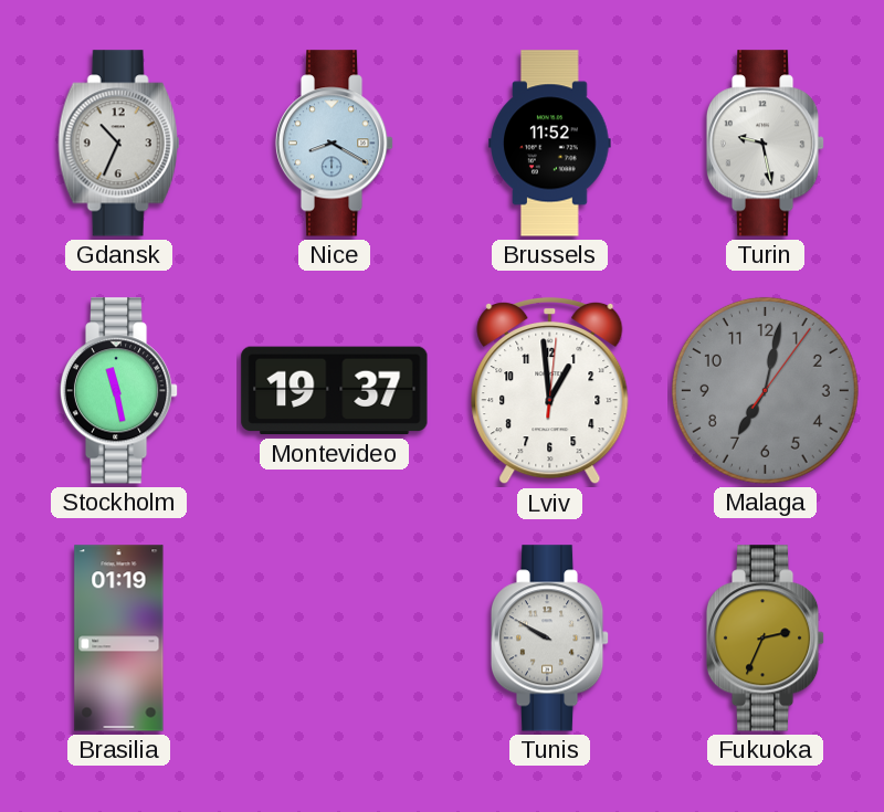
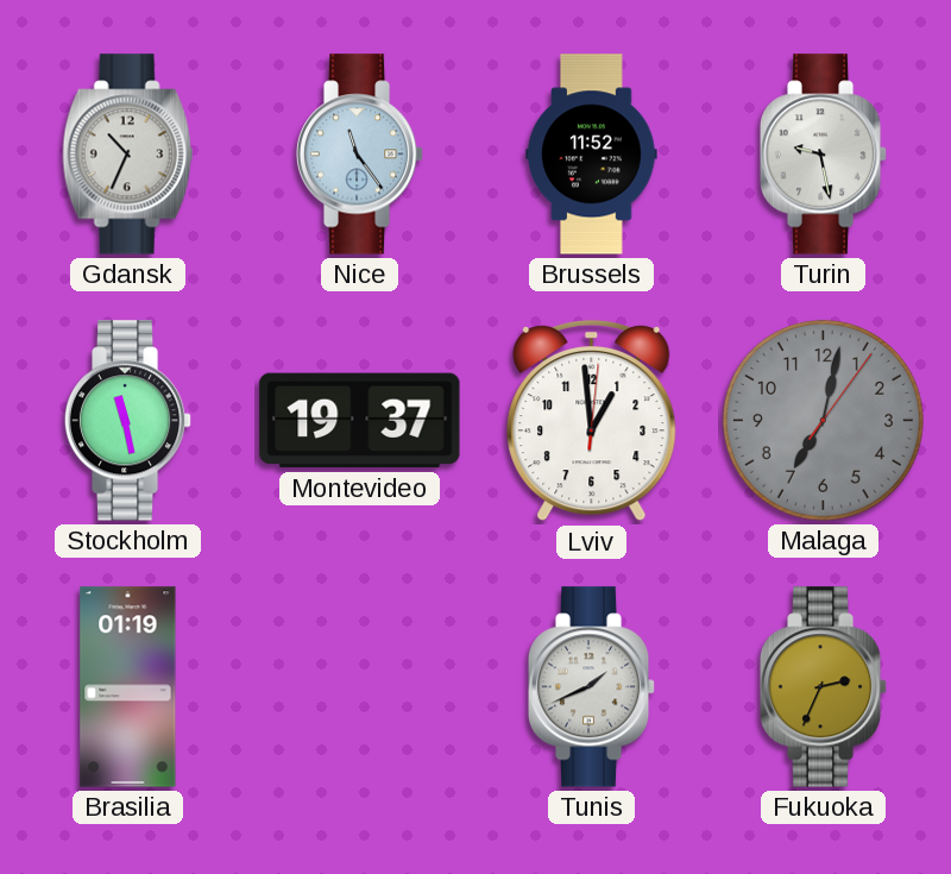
Nice: 8:20 -> 11:24
Tunis: 9:50 -> 1:41
